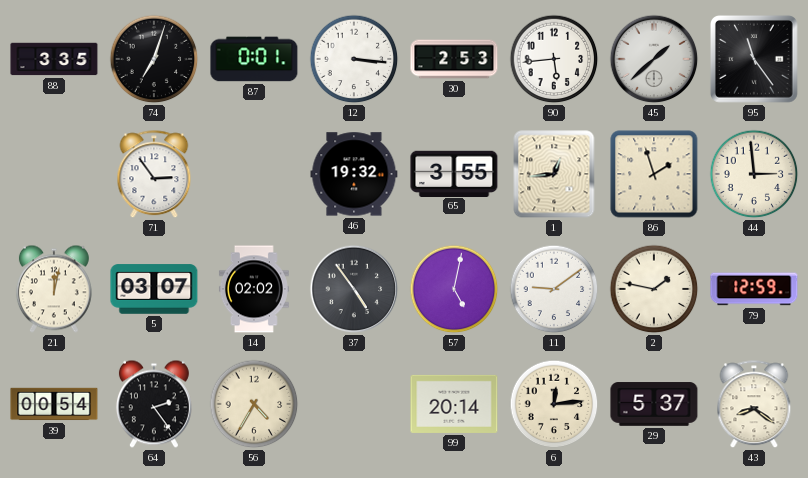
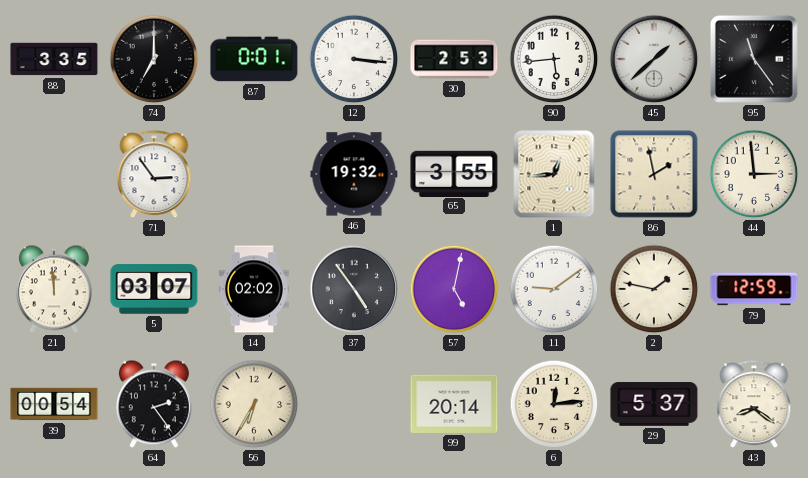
74: 7:03 -> 7:00
86: 1:57 -> 1:58
21: 12:02 -> 11:59
56: 4:35 -> 6:35
